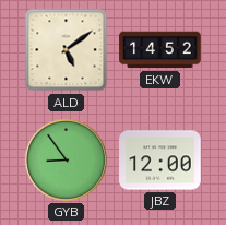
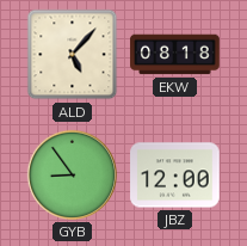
ALD: 5:09 -> 5:07
EKW: 14:52 -> 08:18
